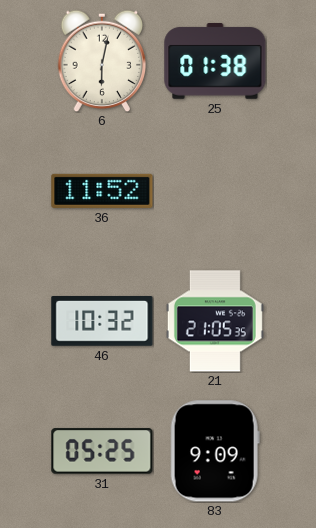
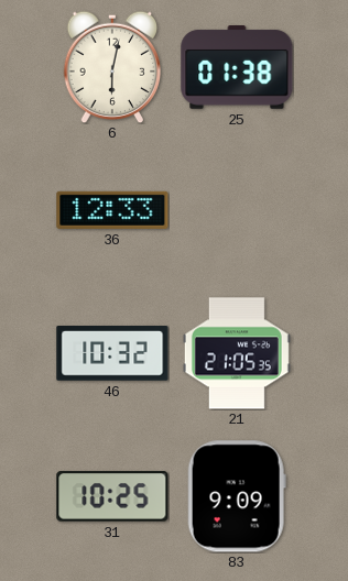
36: 11:52 -> 12:33
31: 05:25 -> 10:25
